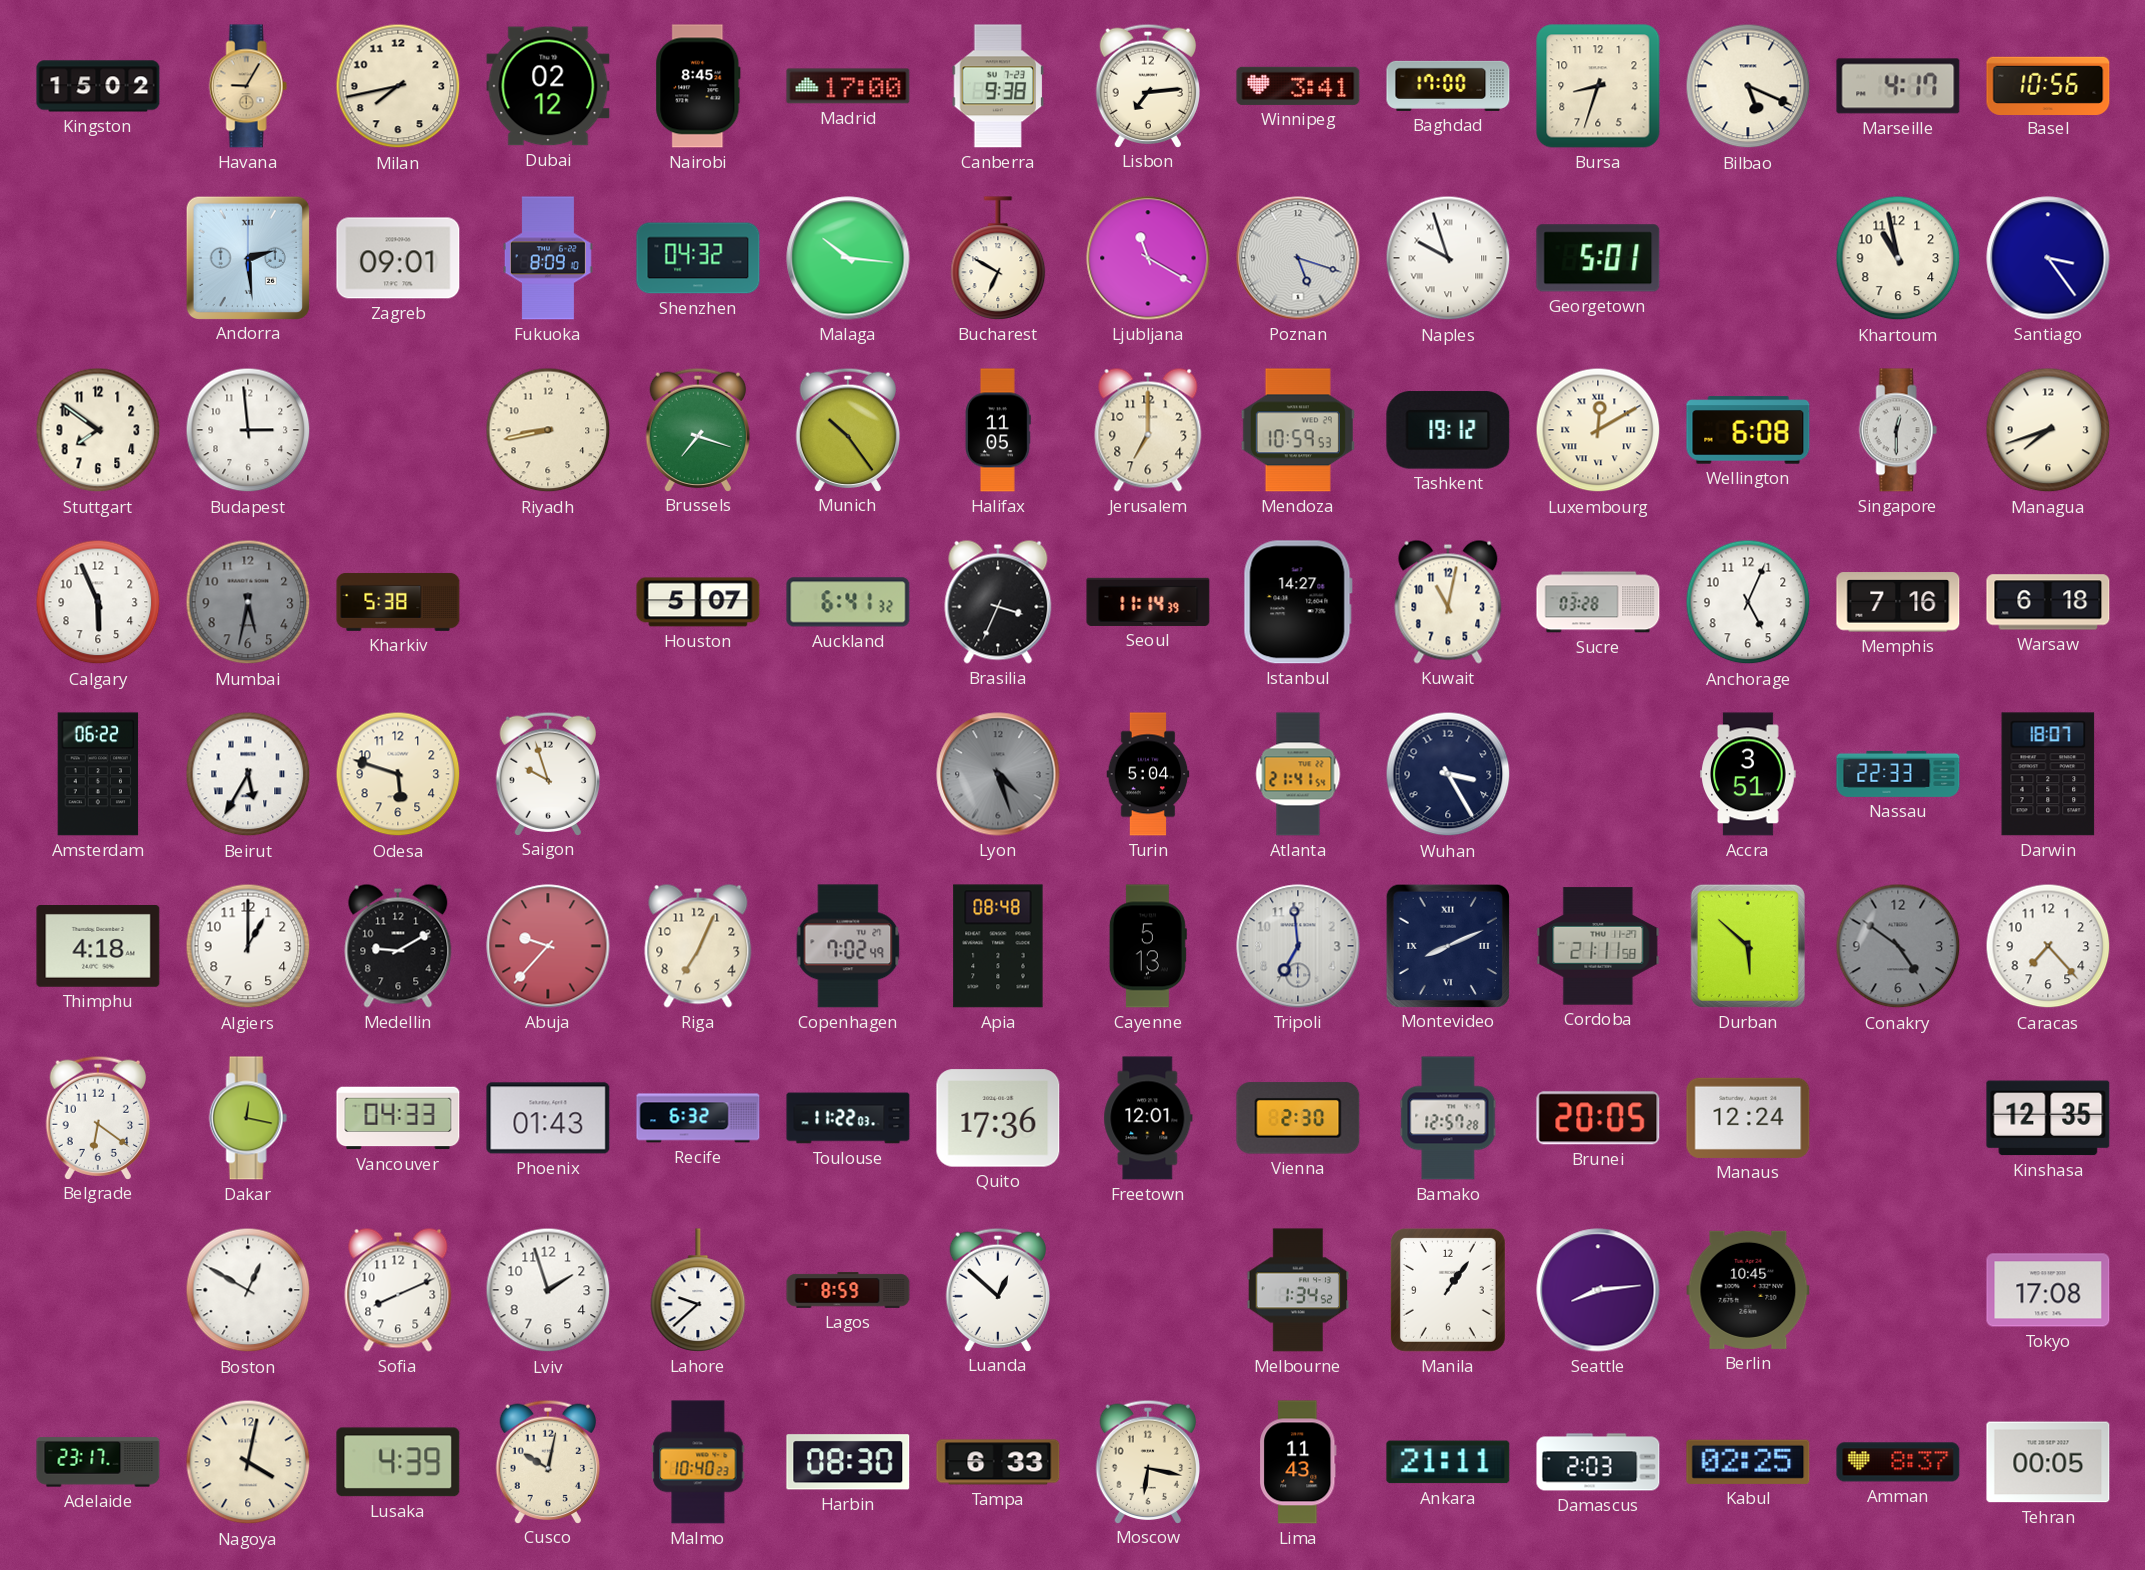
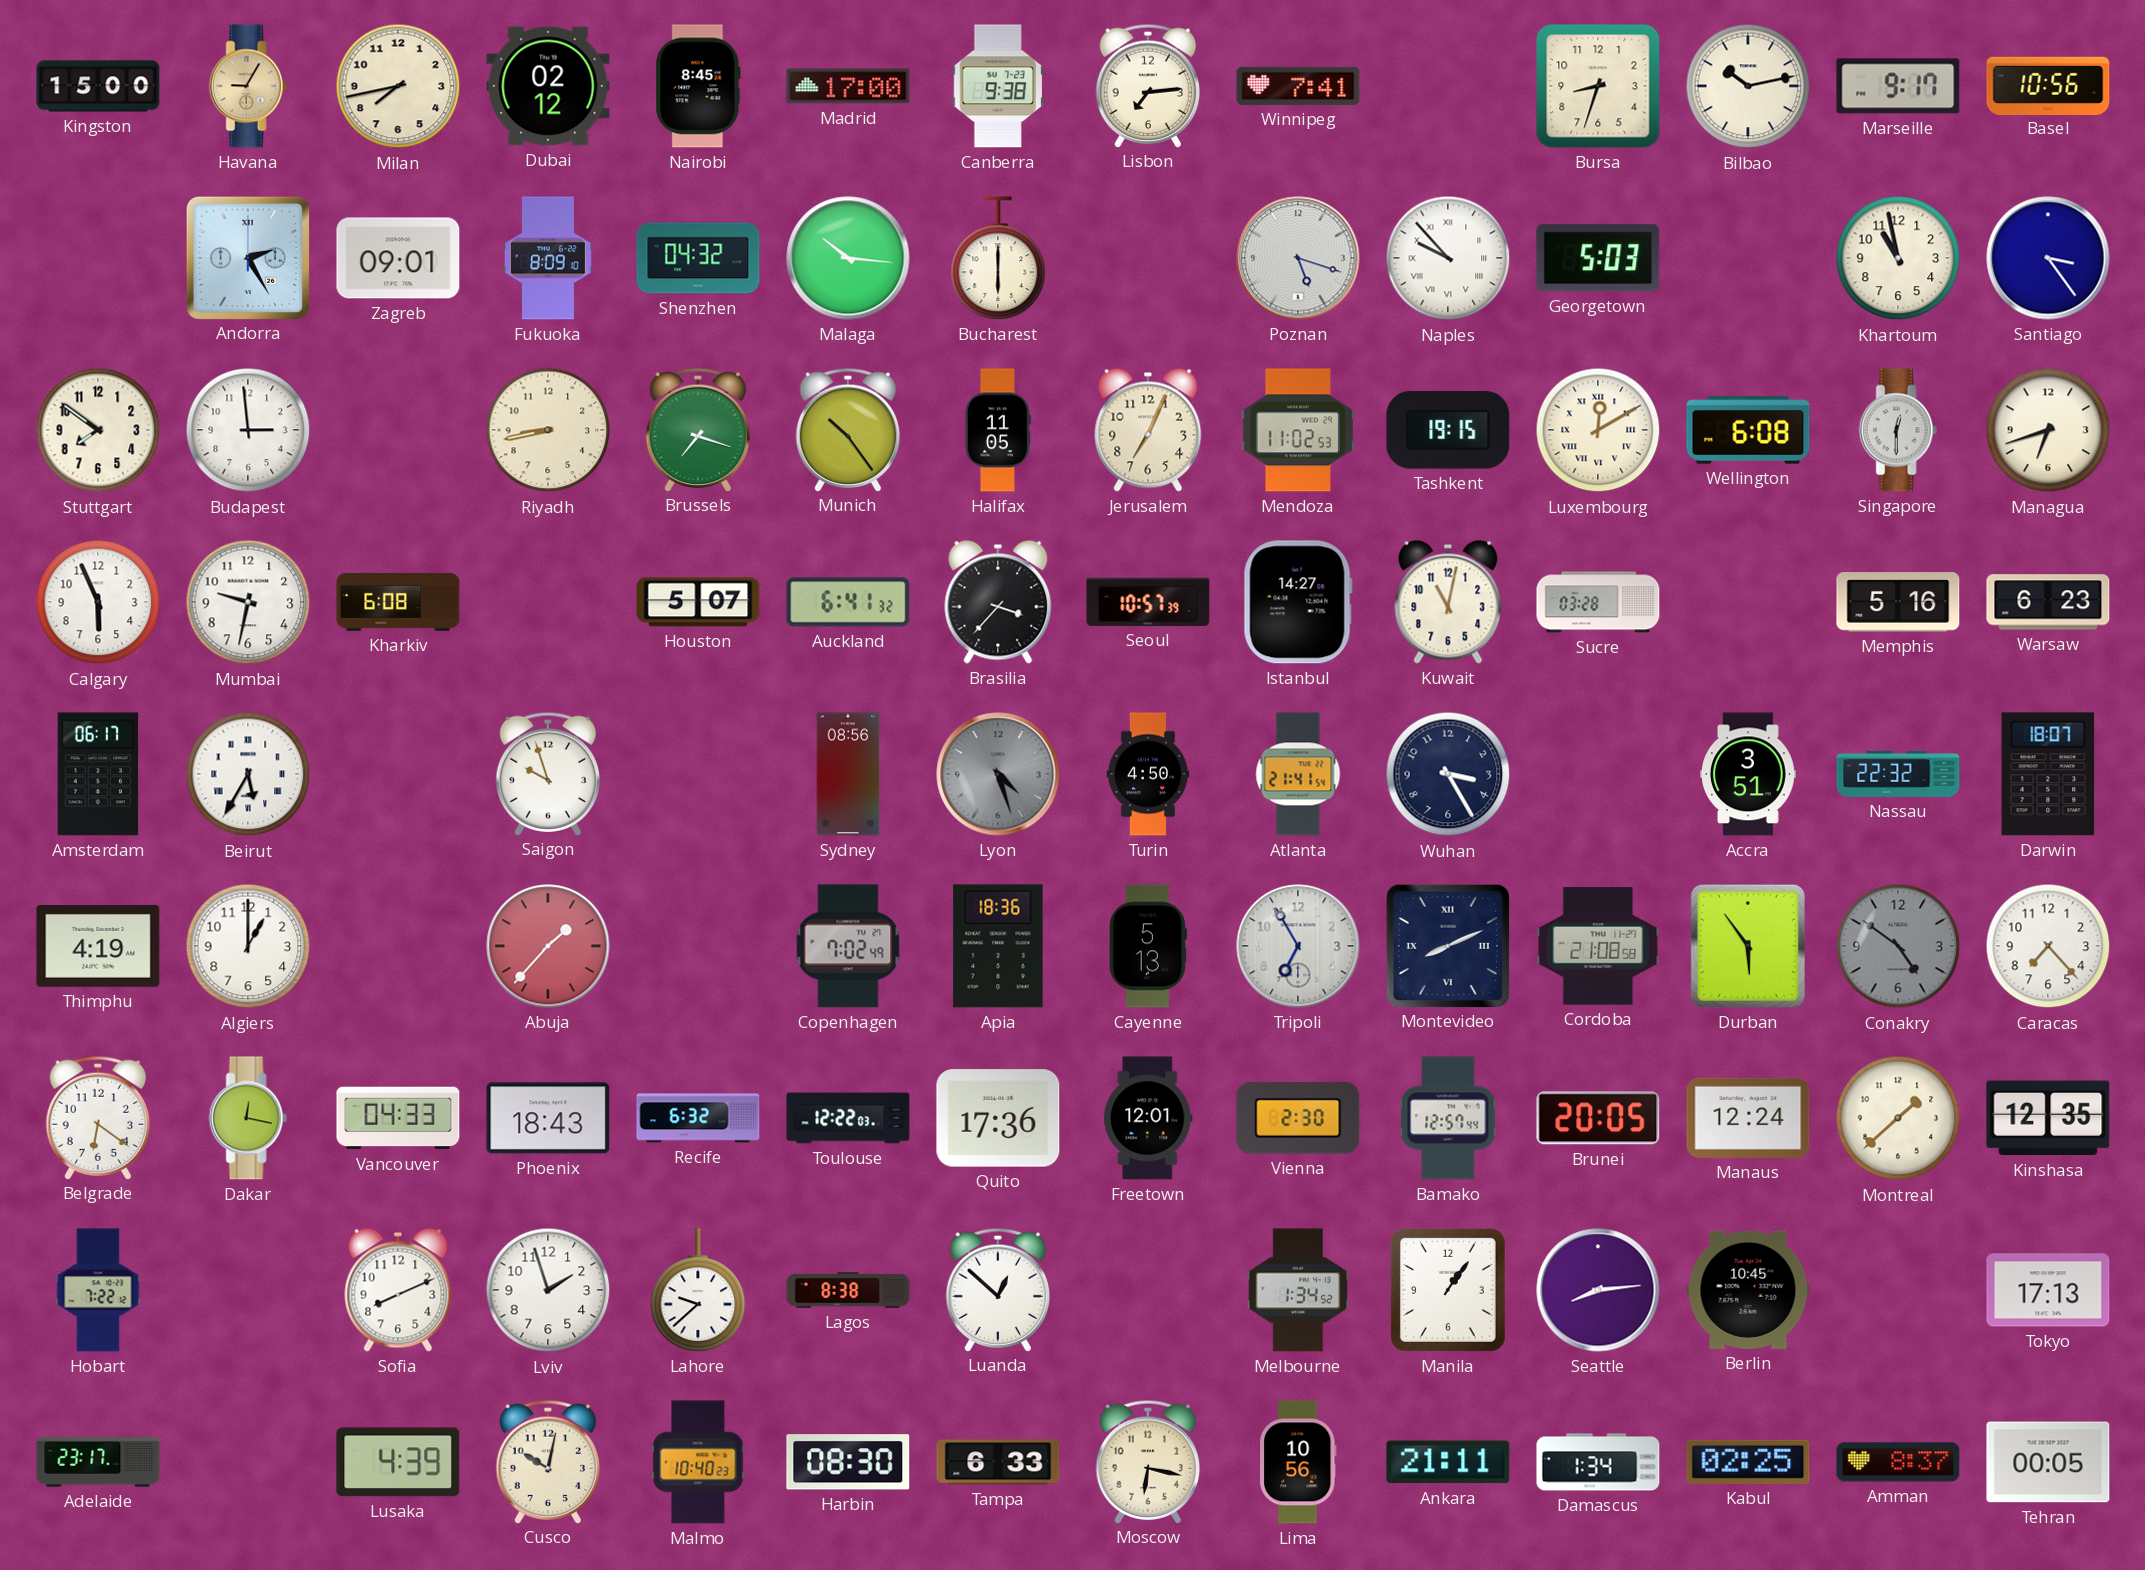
Kingston: 15:02 -> 15:00
Winnipeg: 3:41 -> 7:41
Baghdad: 17:00 -> none
Bilbao: 5:19 -> 10:13
Marseille: 4:17 -> 9:17
Andorra: 2:29 -> 2:25
Bucharest: 6:50 -> 6:00
Ljubljana: 11:20 -> none
Naples: 9:57 -> 9:53
Georgetown: 5:01 -> 5:03
Jerusalem: 7:00 -> 7:04
Mendoza: 10:59 -> 11:02
Tashkent: 19:12 -> 19:15
Managua: 7:42 -> 6:42
Mumbai: 5:32 -> 9:32
Mumbai dial: grey -> white
Kharkiv: 5:38 -> 6:08
Brasilia: 3:34 -> 3:37
Seoul: 11:14 -> 10:57
Anchorage: 5:04 -> none
Memphis: 7:16 -> 5:16
Warsaw: 6:18 -> 6:23
Amsterdam: 06:22 -> 06:17
Odesa: 5:48 -> none
Sydney: none -> 08:56
Turin: 5:04 -> 4:50
Nassau: 22:33 -> 22:32
Thimphu: 4:18 -> 4:19
Medellin: 9:10 -> none
Abuja: 9:37 -> 1:37
Riga: 7:04 -> none
Apia: 08:48 -> 18:36
Tripoli: 6:59 -> 6:55
Cordoba: 21:11 -> 21:08
Durban: 5:52 -> 5:54
Phoenix: 01:43 -> 18:43
Toulouse: 11:22 -> 12:22
Bamako: 12:57:28 -> 12:57:44
Montreal: none -> 1:38
Hobart: none -> 7:22
Boston: 12:50 -> none
Lagos: 8:59 -> 8:38
Tokyo: 17:08 -> 17:13
Nagoya: 4:02 -> none
Lima: 11:43 -> 10:56
Damascus: 2:03 -> 1:34
